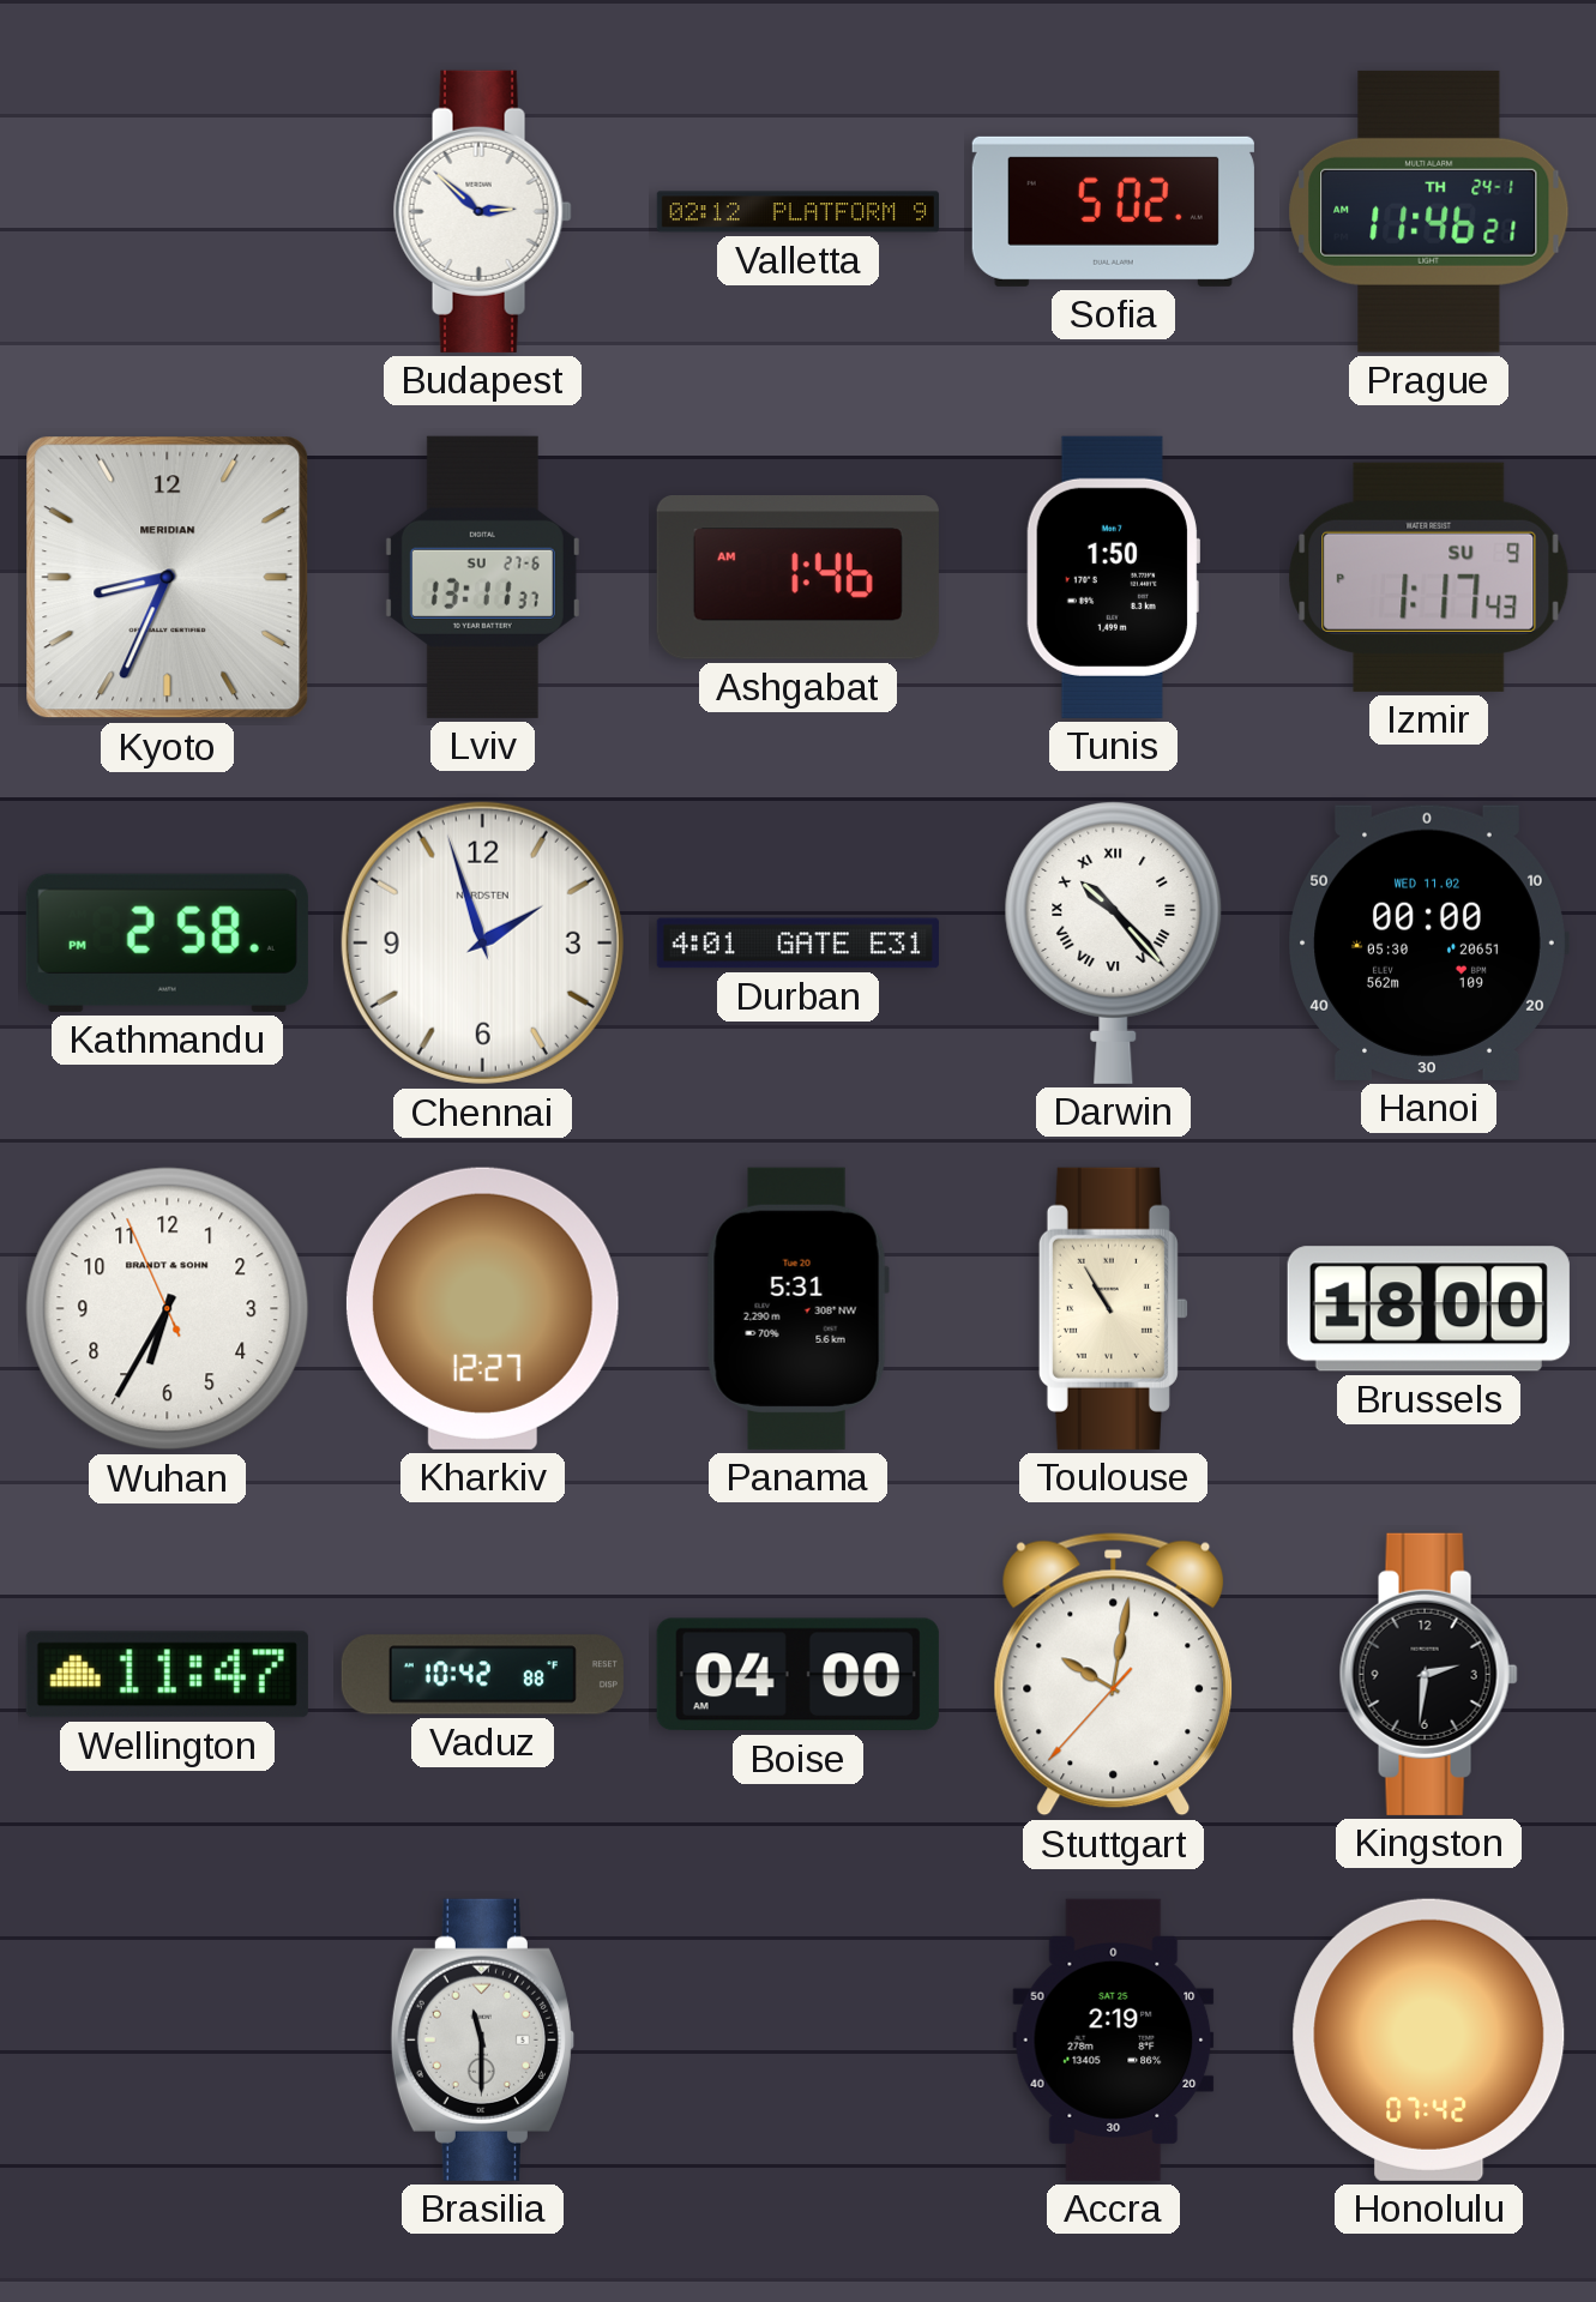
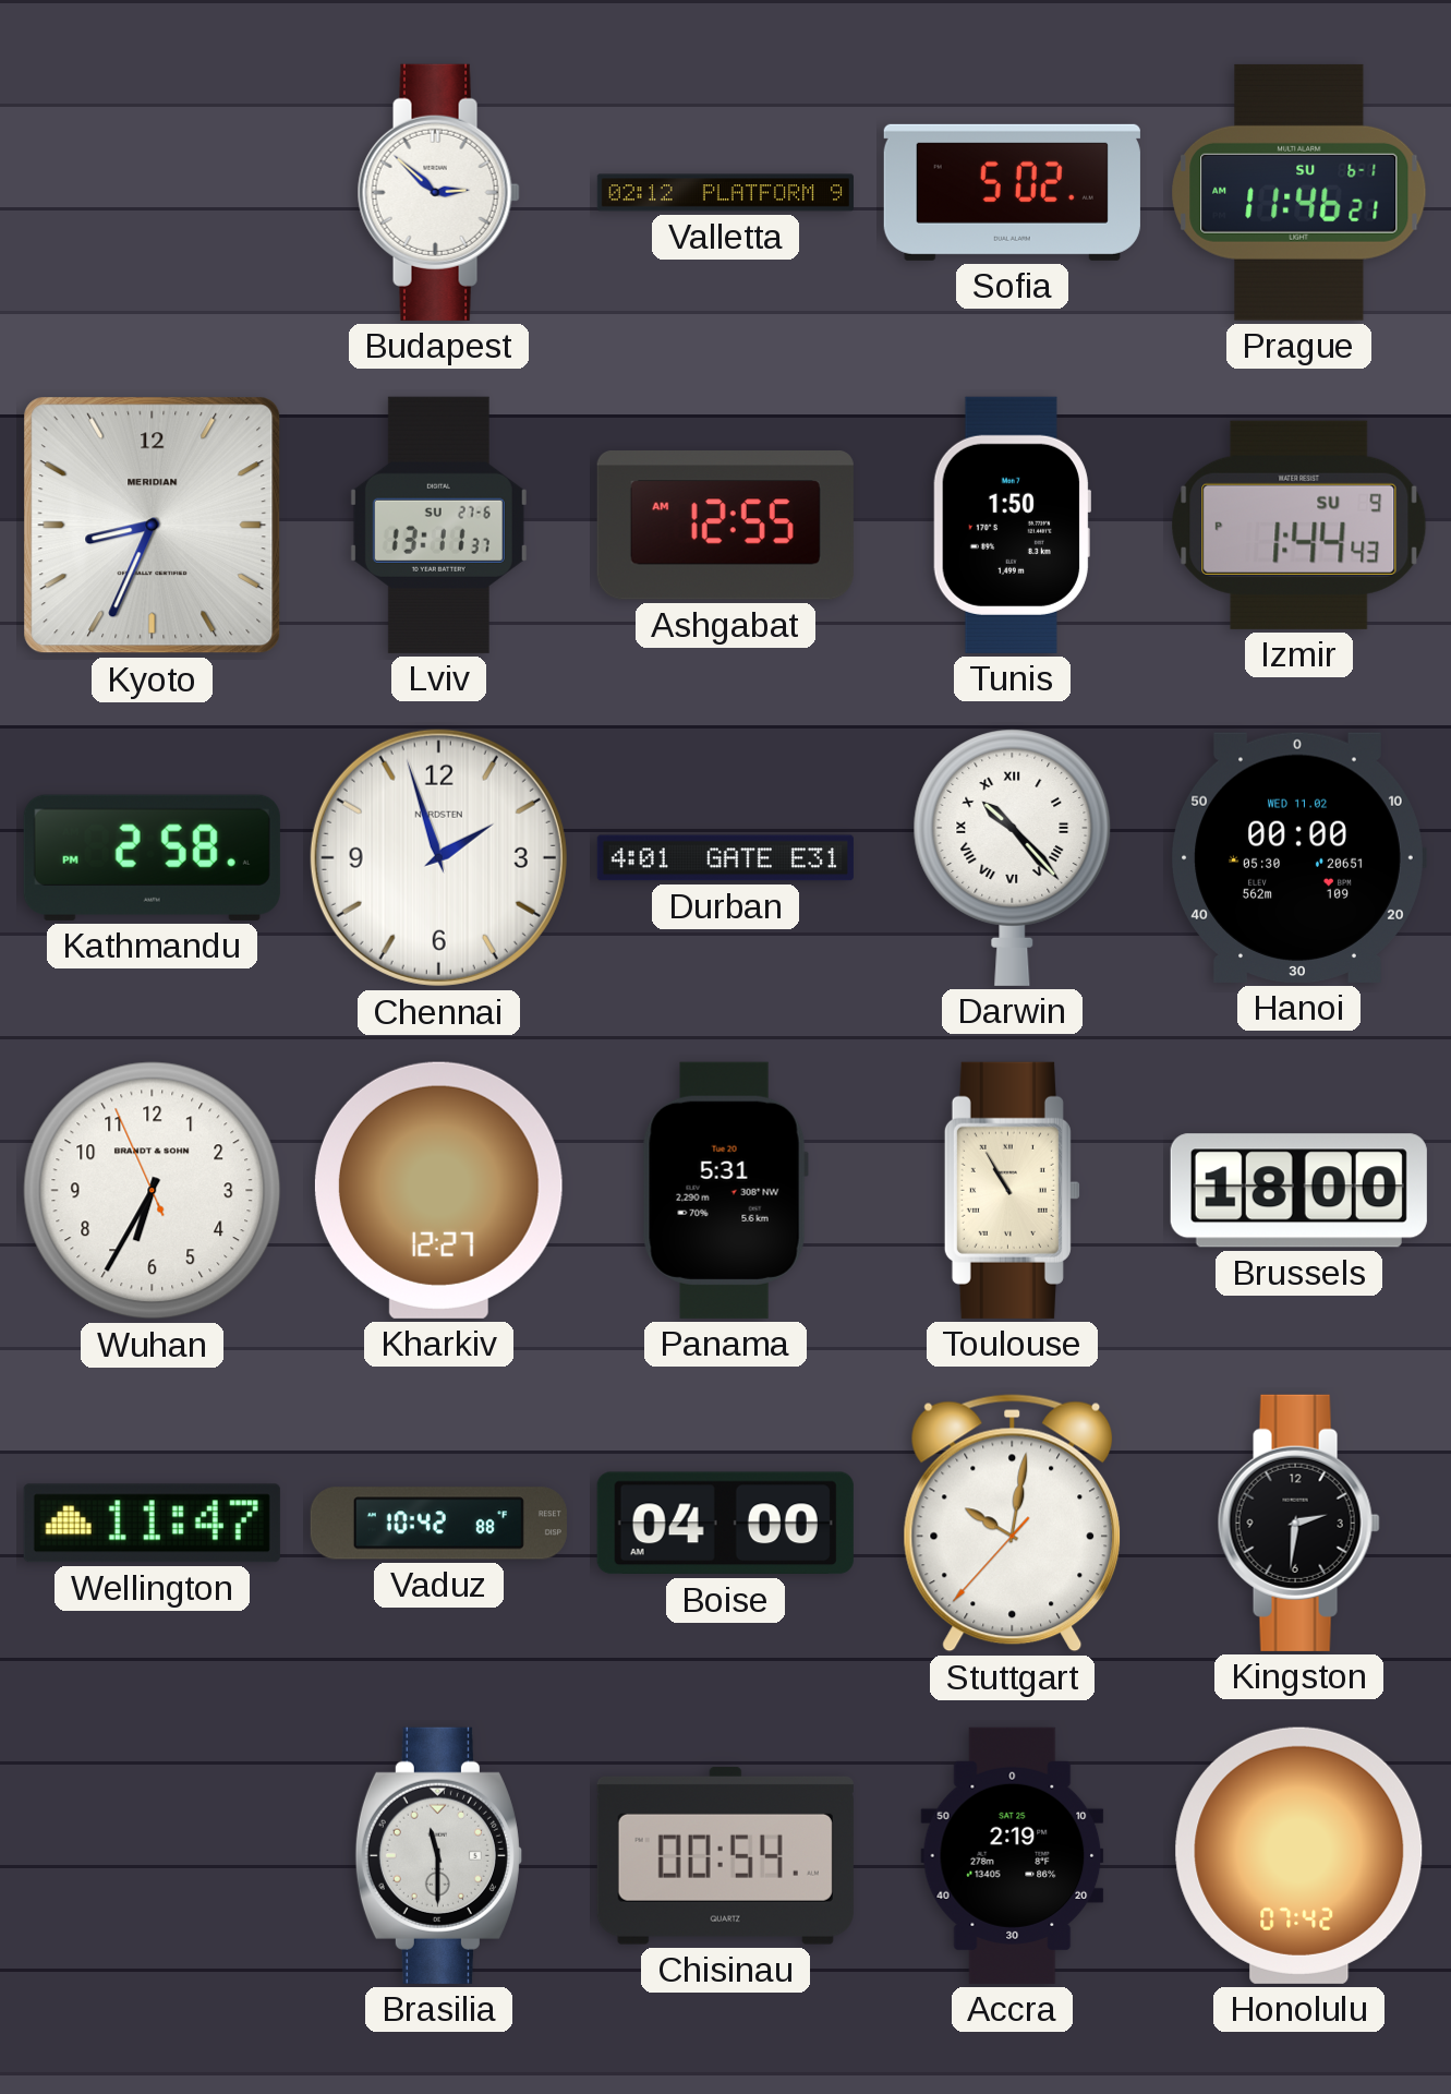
Prague date: TH 24-1 -> SU 6-1
Ashgabat: 1:46 -> 12:55
Izmir: 1:17 -> 1:44
Chisinau: none -> 00:54
